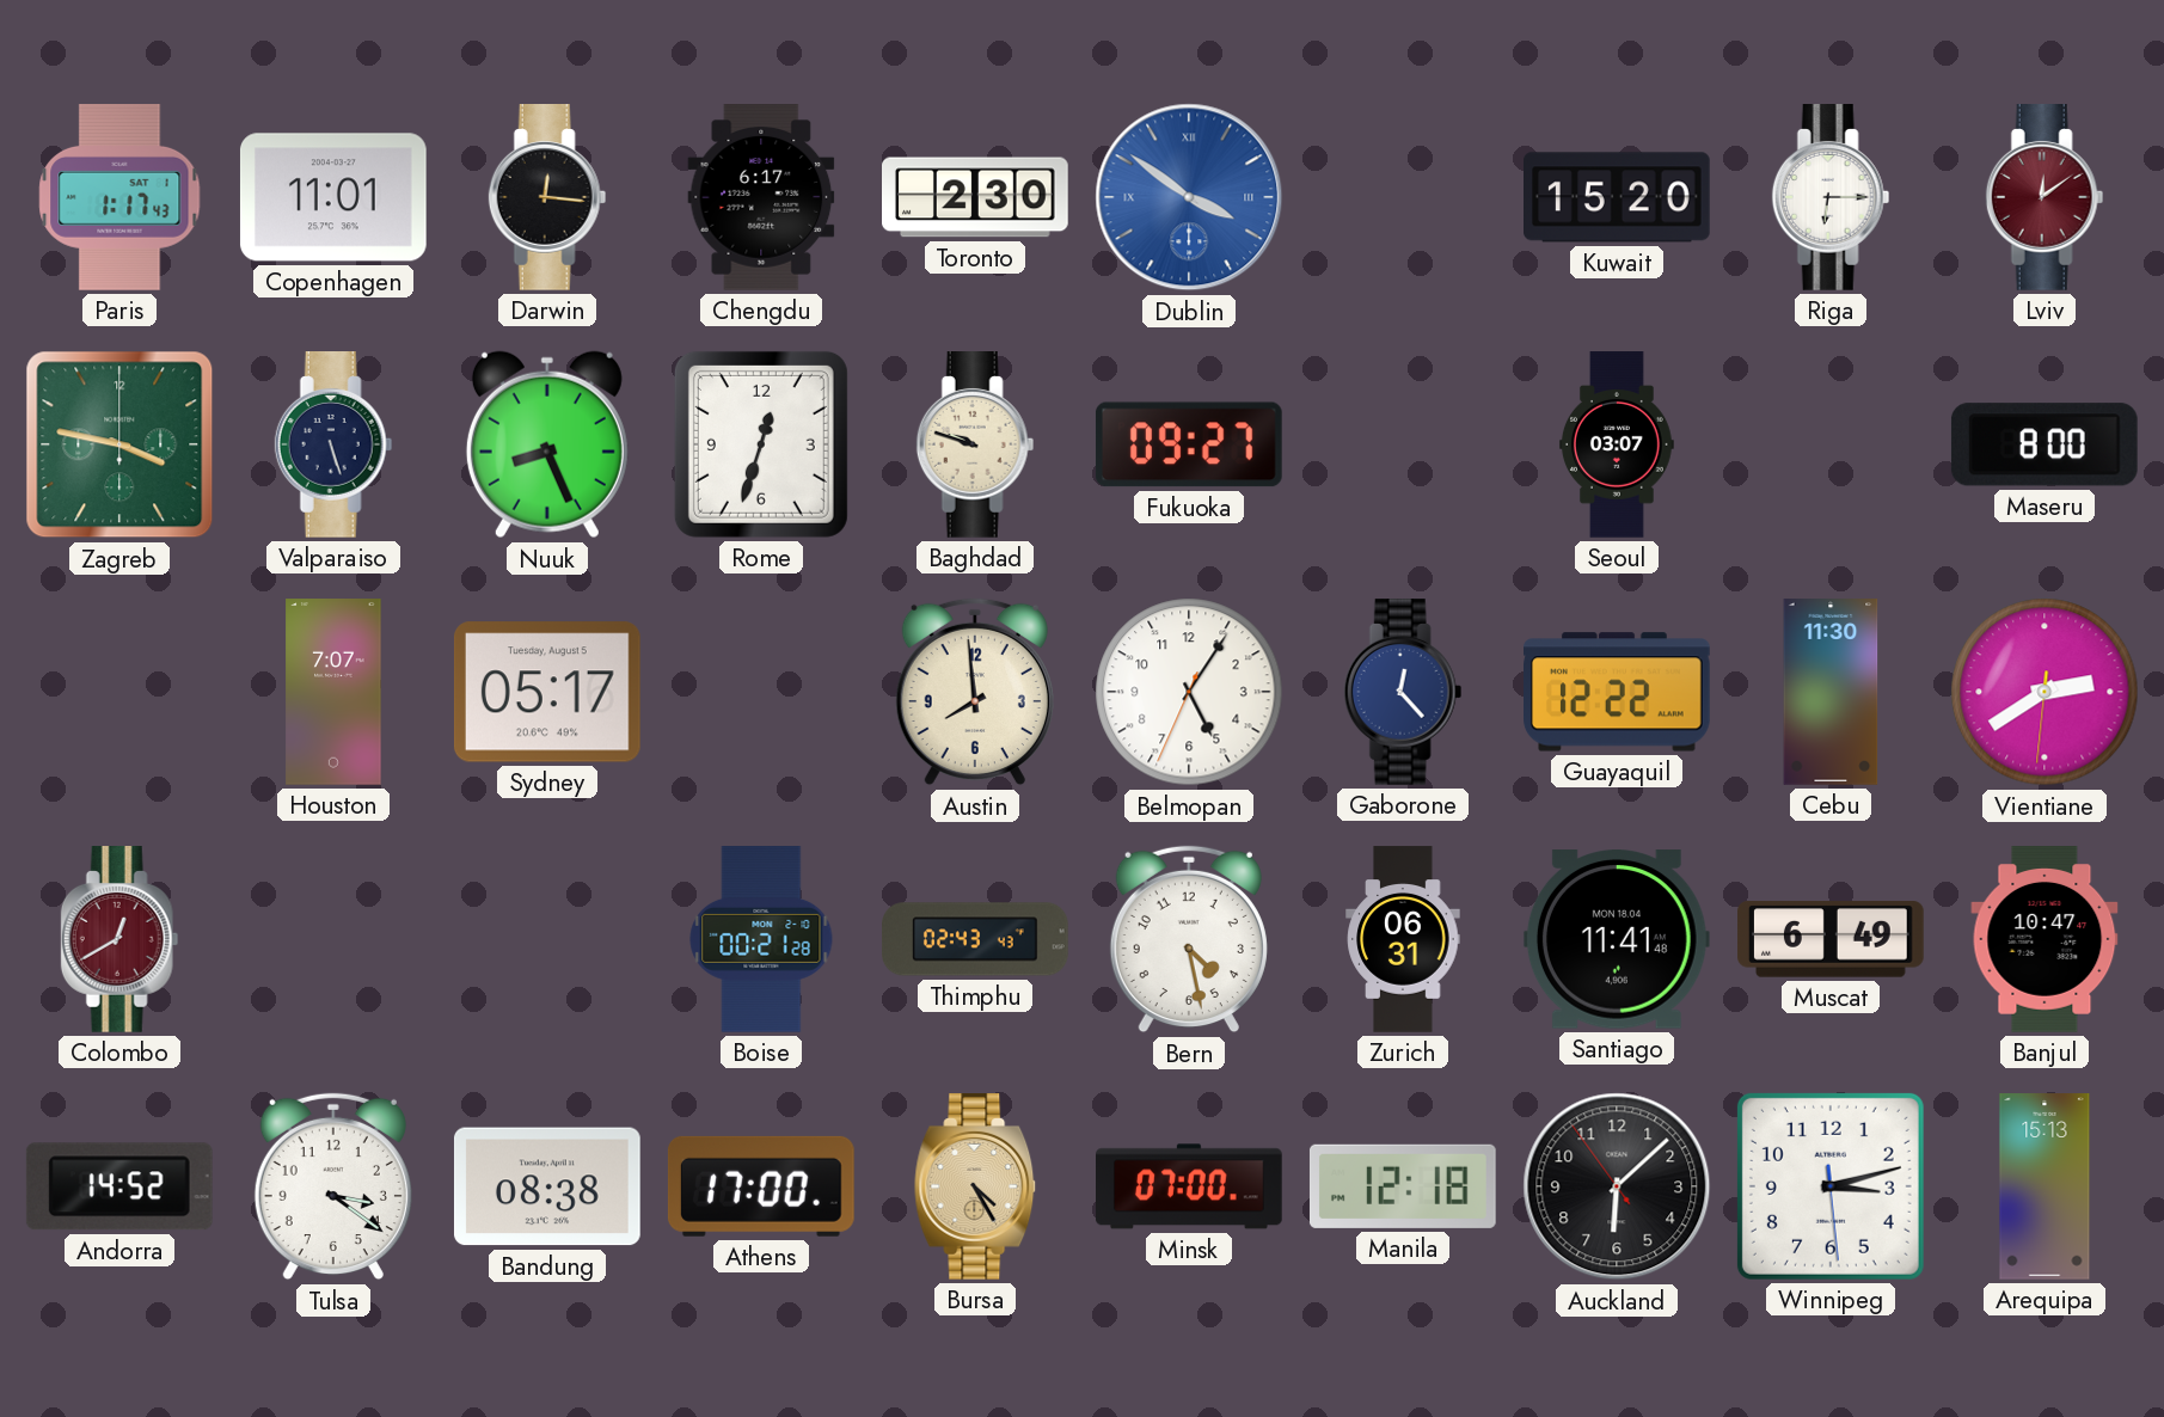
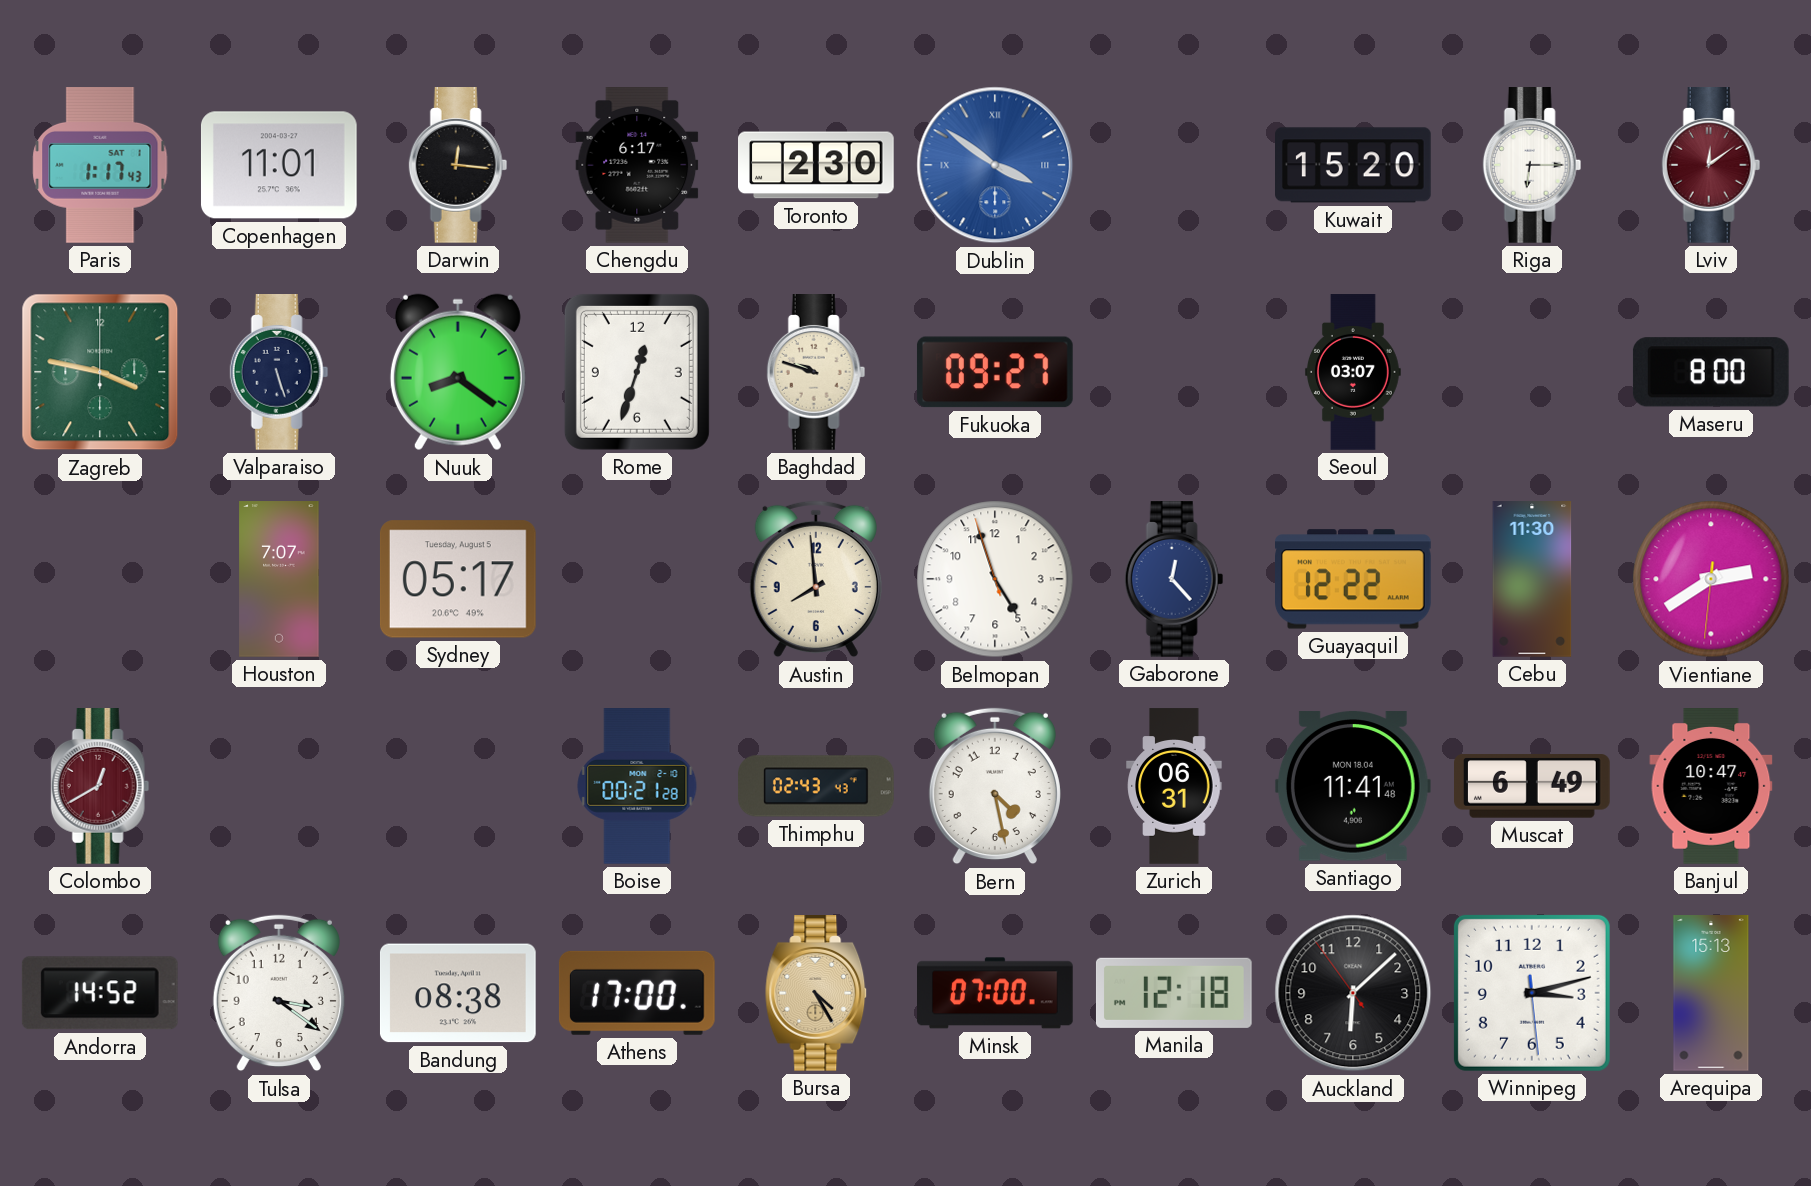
Nuuk: 8:26 -> 8:21
Belmopan: 5:05 -> 4:56
